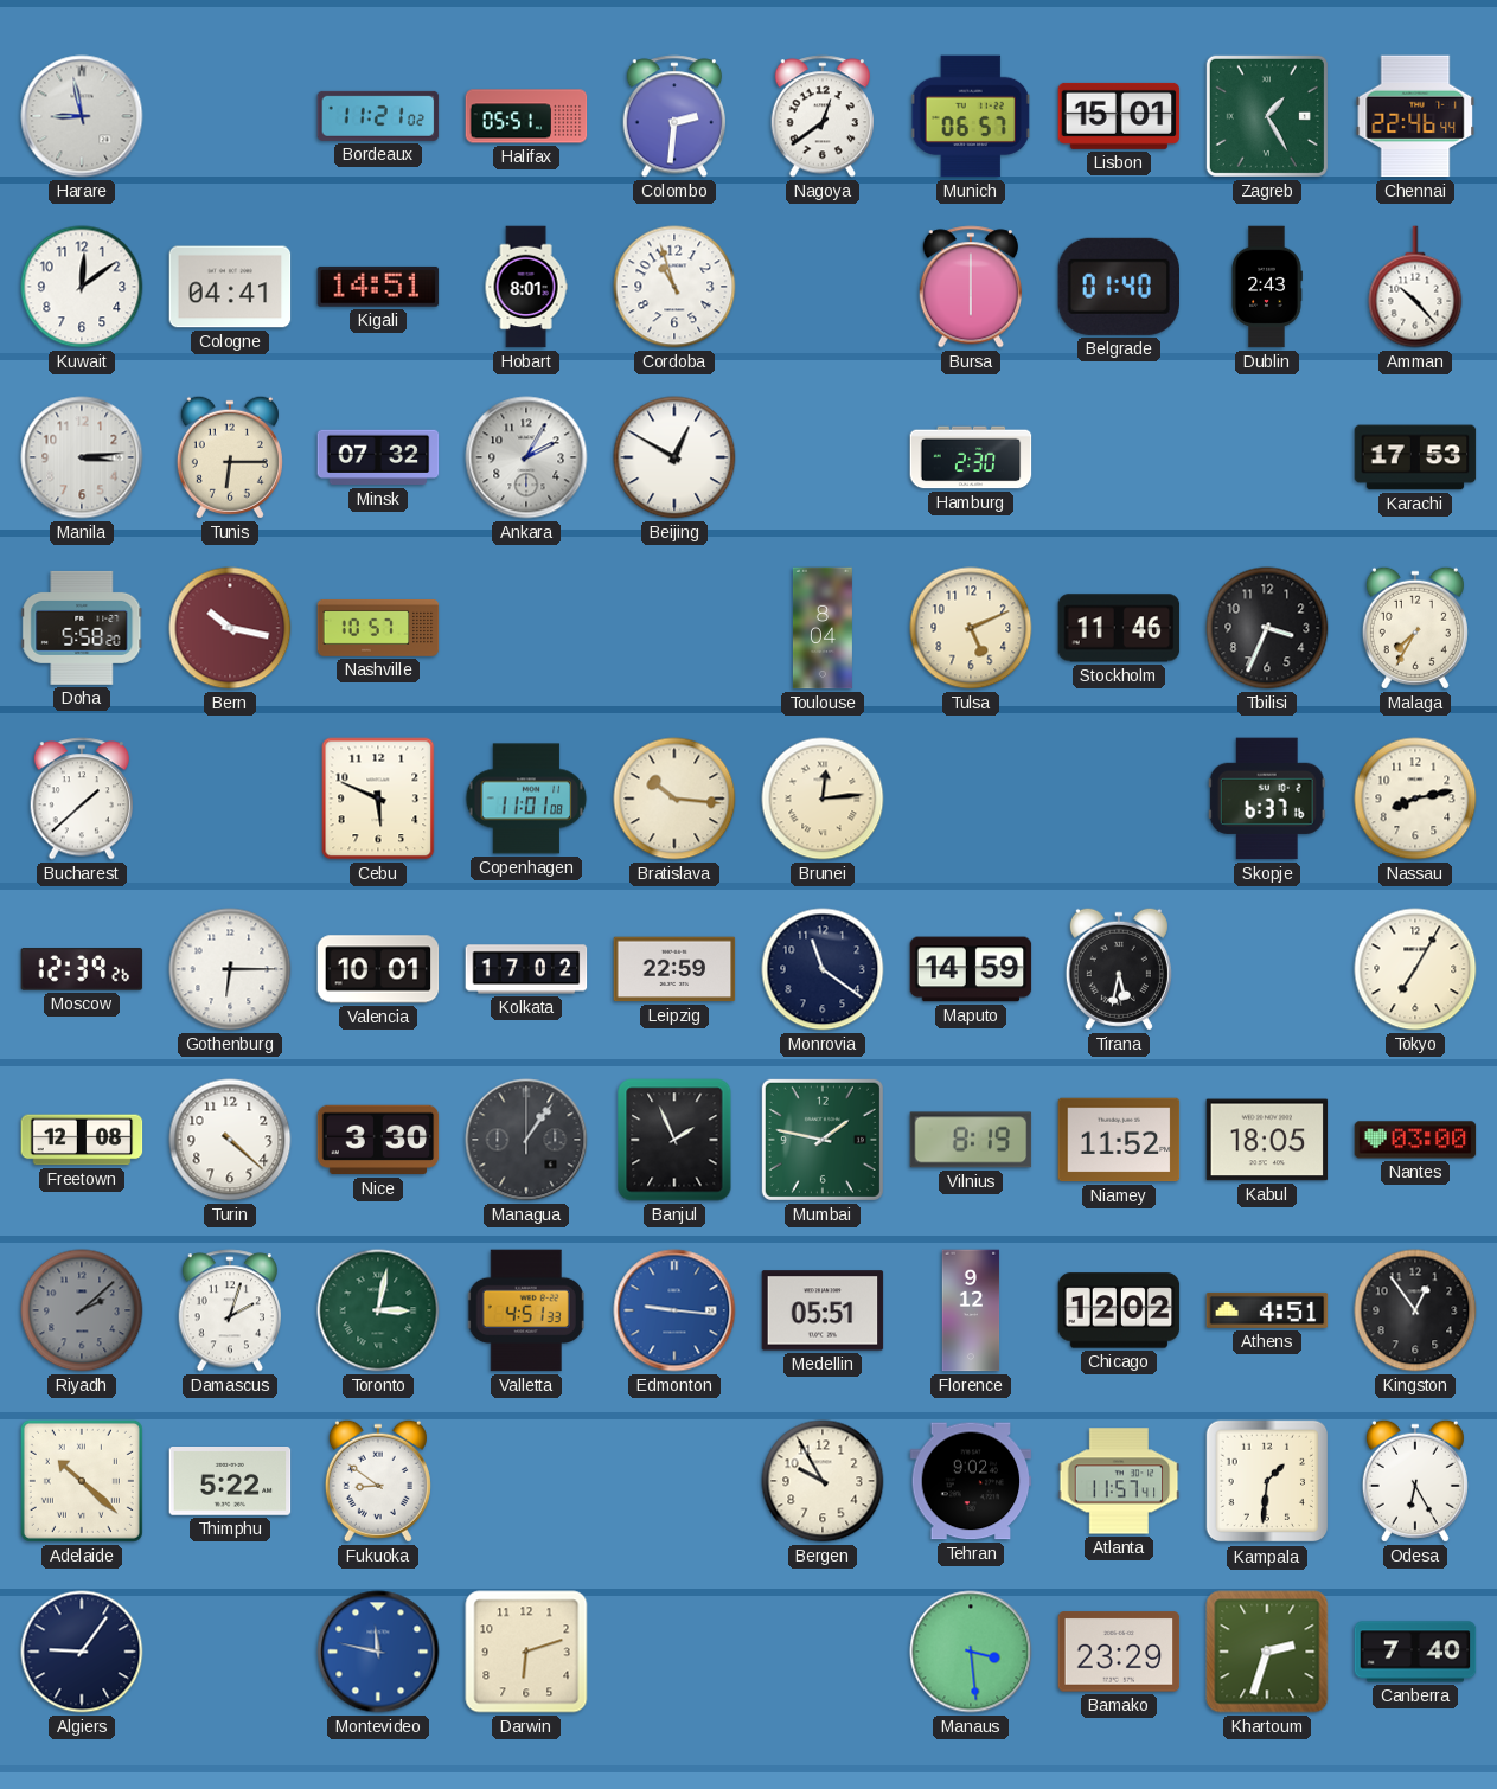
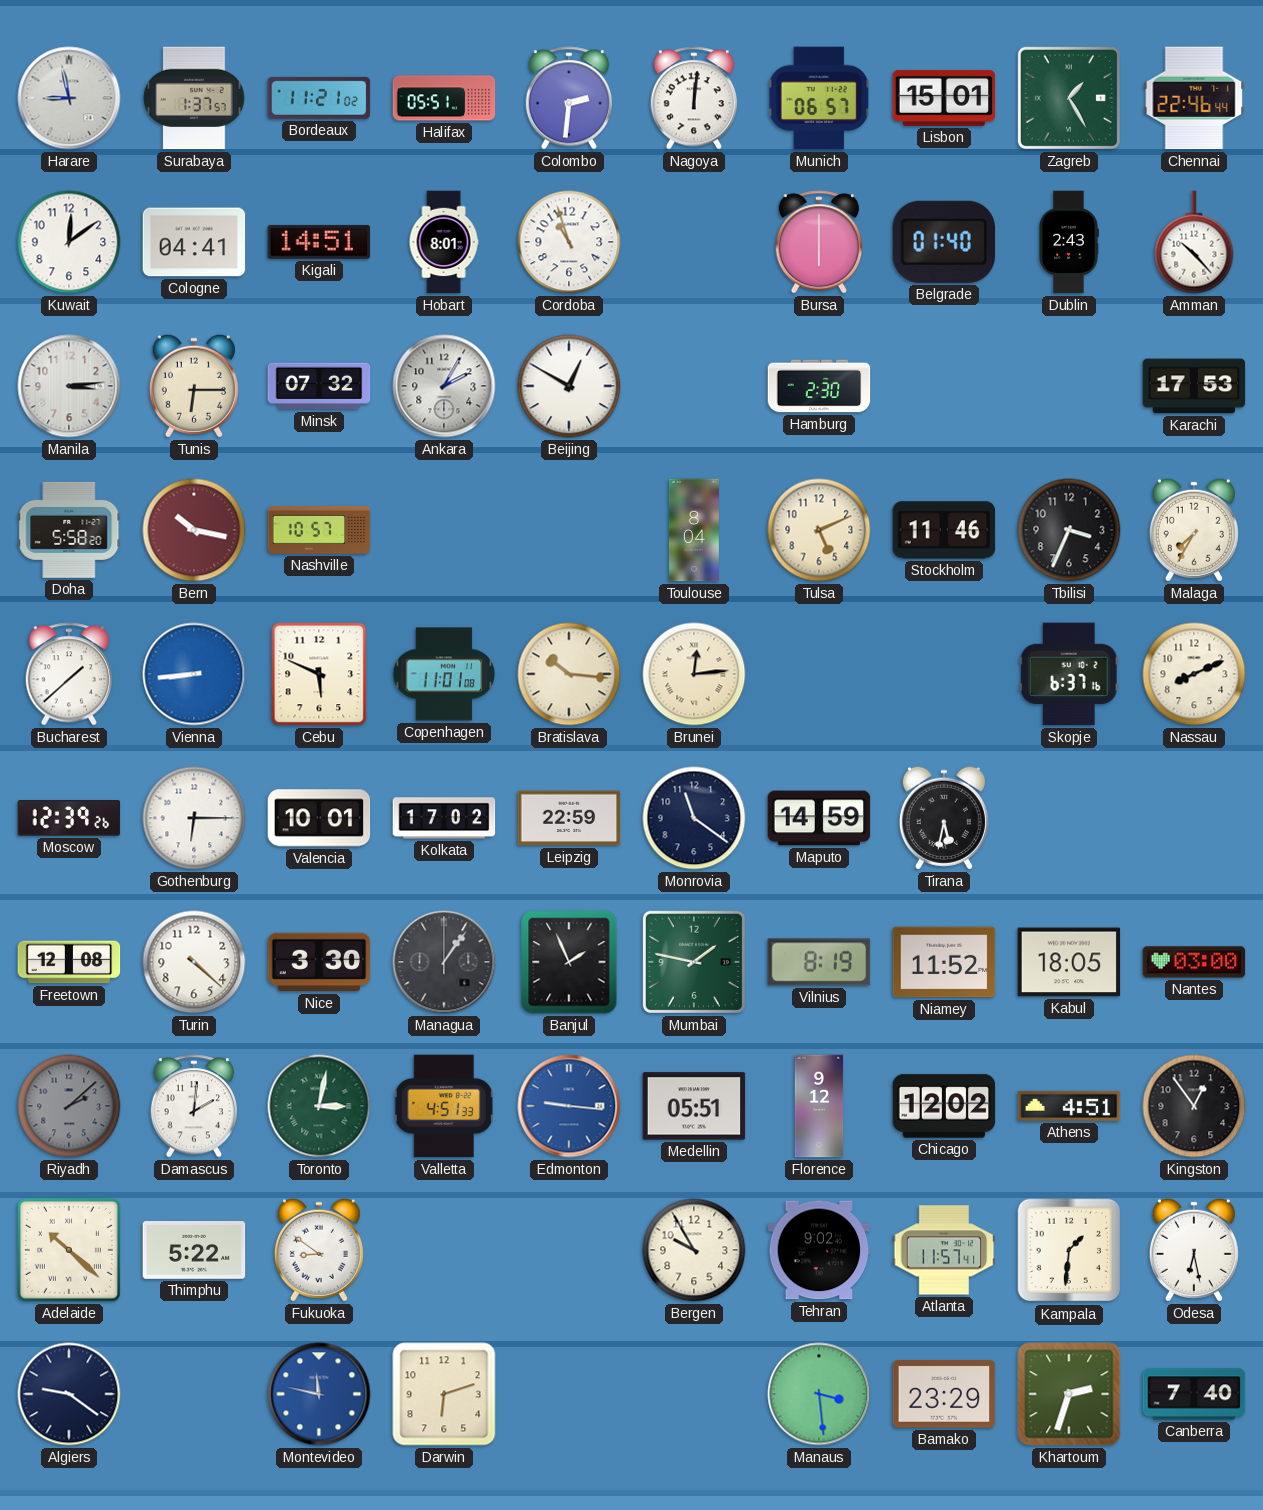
Surabaya: none -> 1:37
Nagoya: 12:39 -> 12:01
Vienna: none -> 8:44
Nassau: 8:13 -> 8:11
Tokyo: 7:05 -> none
Damascus: 2:03 -> 2:01
Odesa: 6:25 -> 6:28
Algiers: 9:06 -> 9:21
